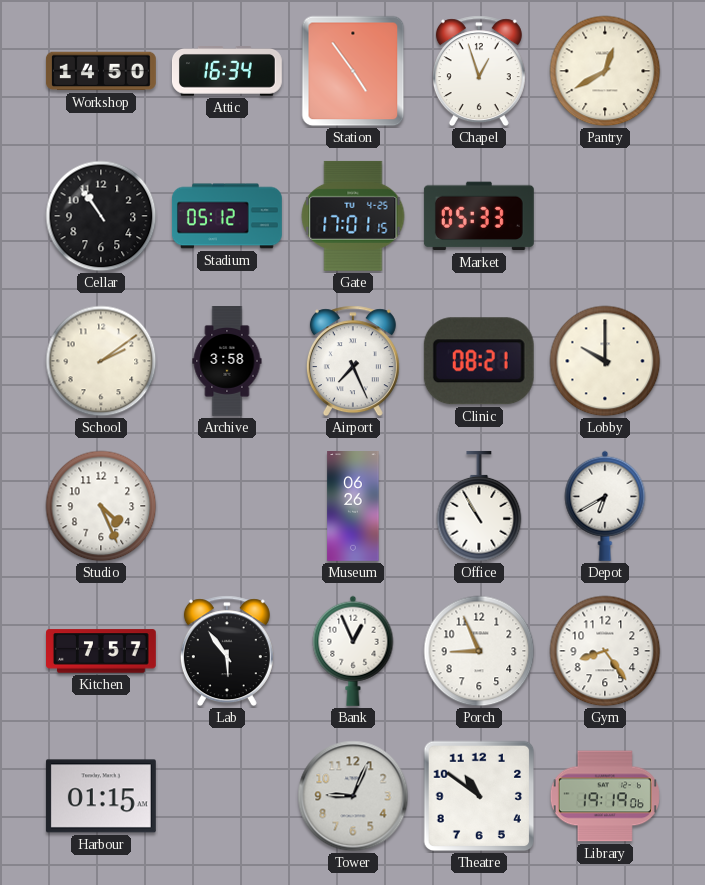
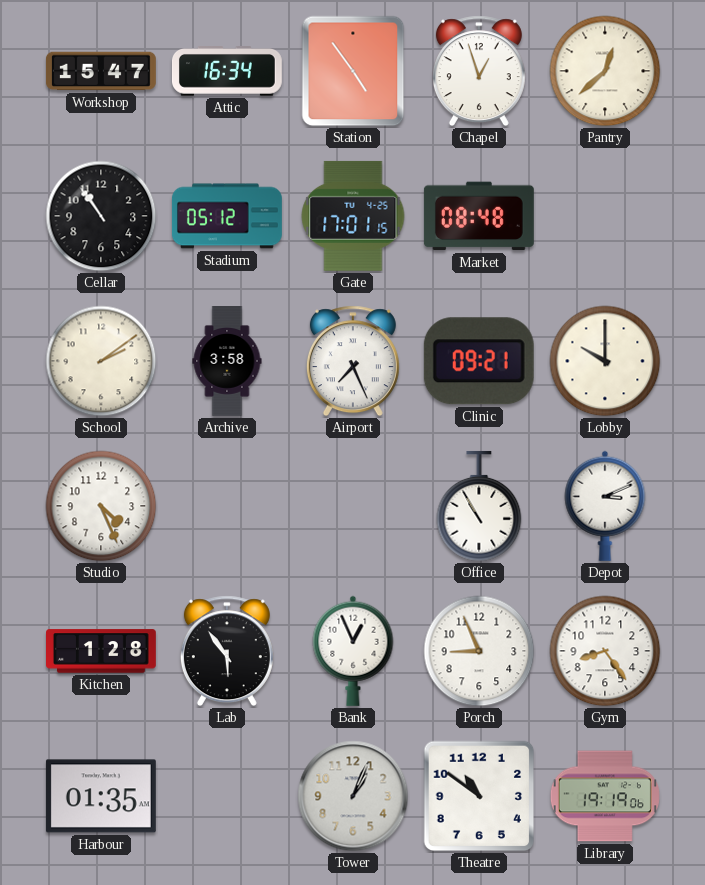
Workshop: 14:50 -> 15:47
Pantry: 12:40 -> 12:38
Market: 05:33 -> 08:48
Clinic: 08:21 -> 09:21
Museum: 06:26 -> none
Depot: 6:40 -> 3:11
Kitchen: 7:57 -> 1:28
Harbour: 01:15 -> 01:35
Tower: 9:04 -> 1:04
